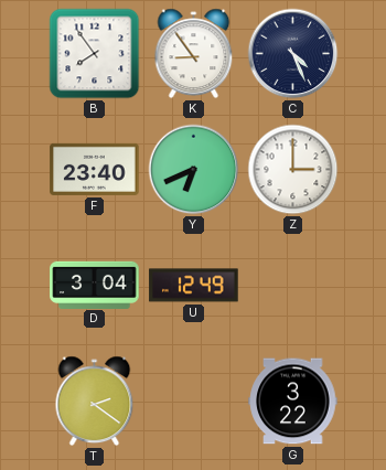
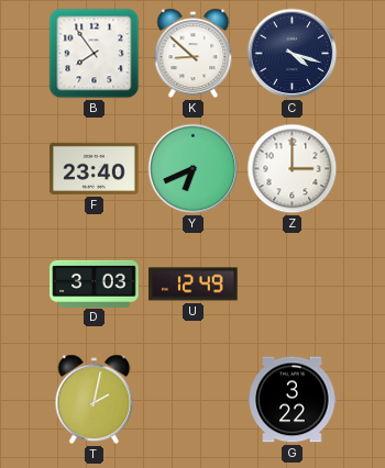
K: 8:54 -> 8:52
C: 4:26 -> 4:18
D: 3:04 -> 3:03
T: 2:21 -> 2:02
